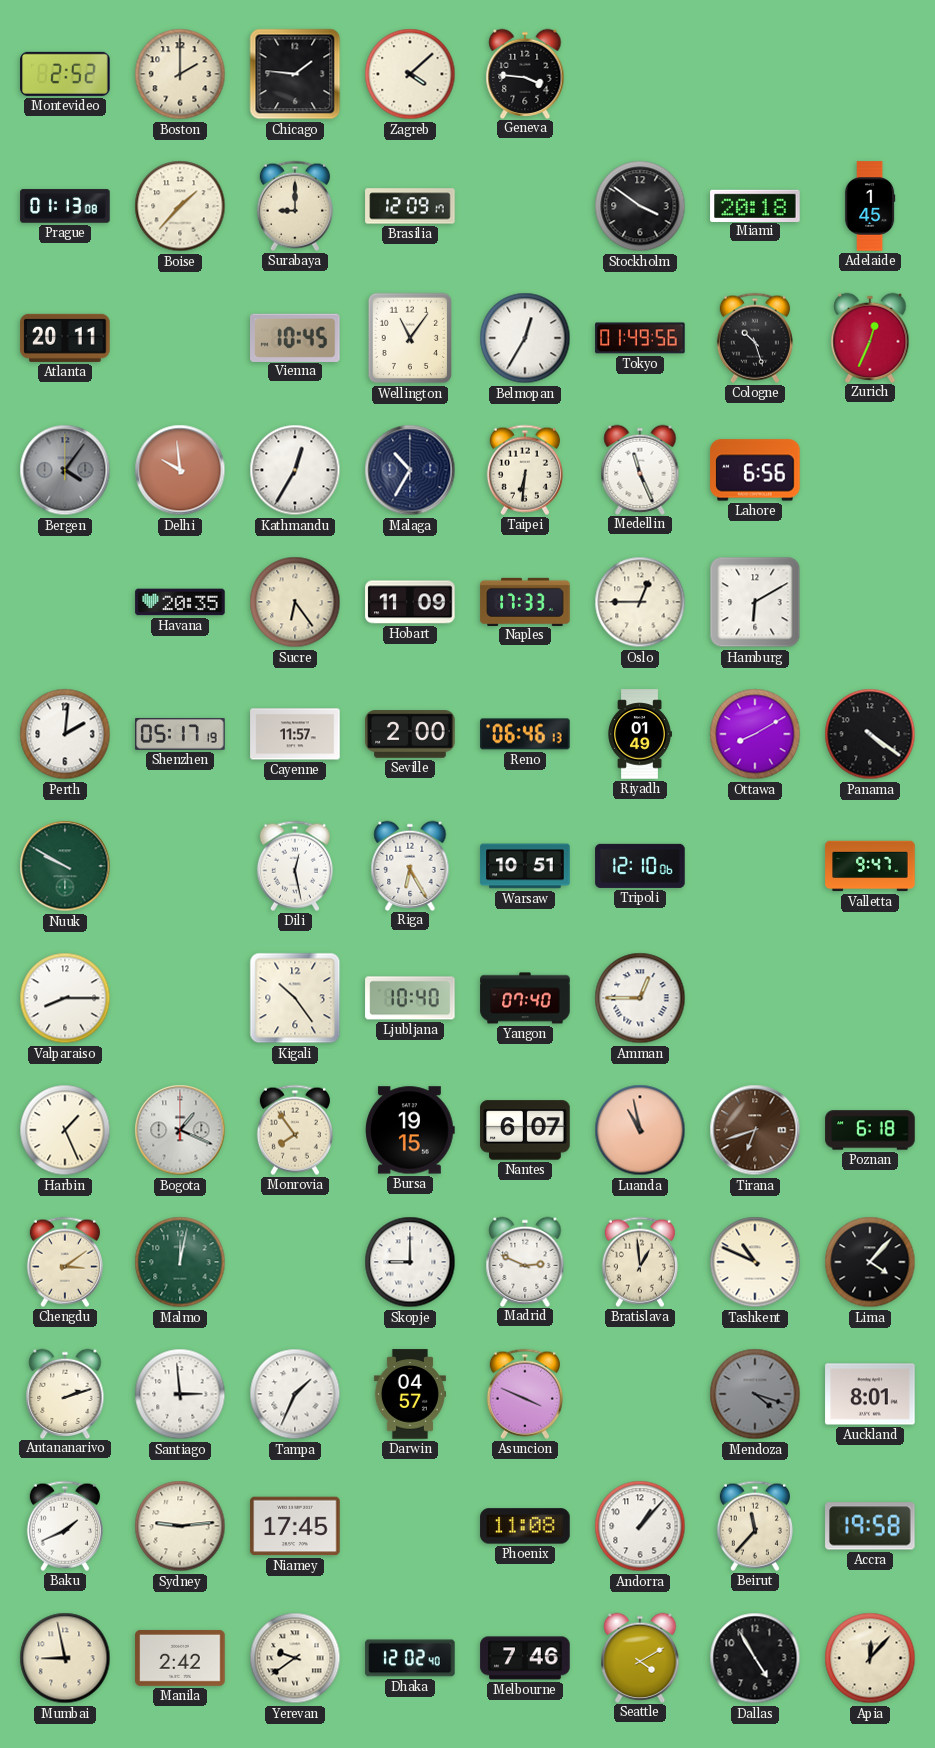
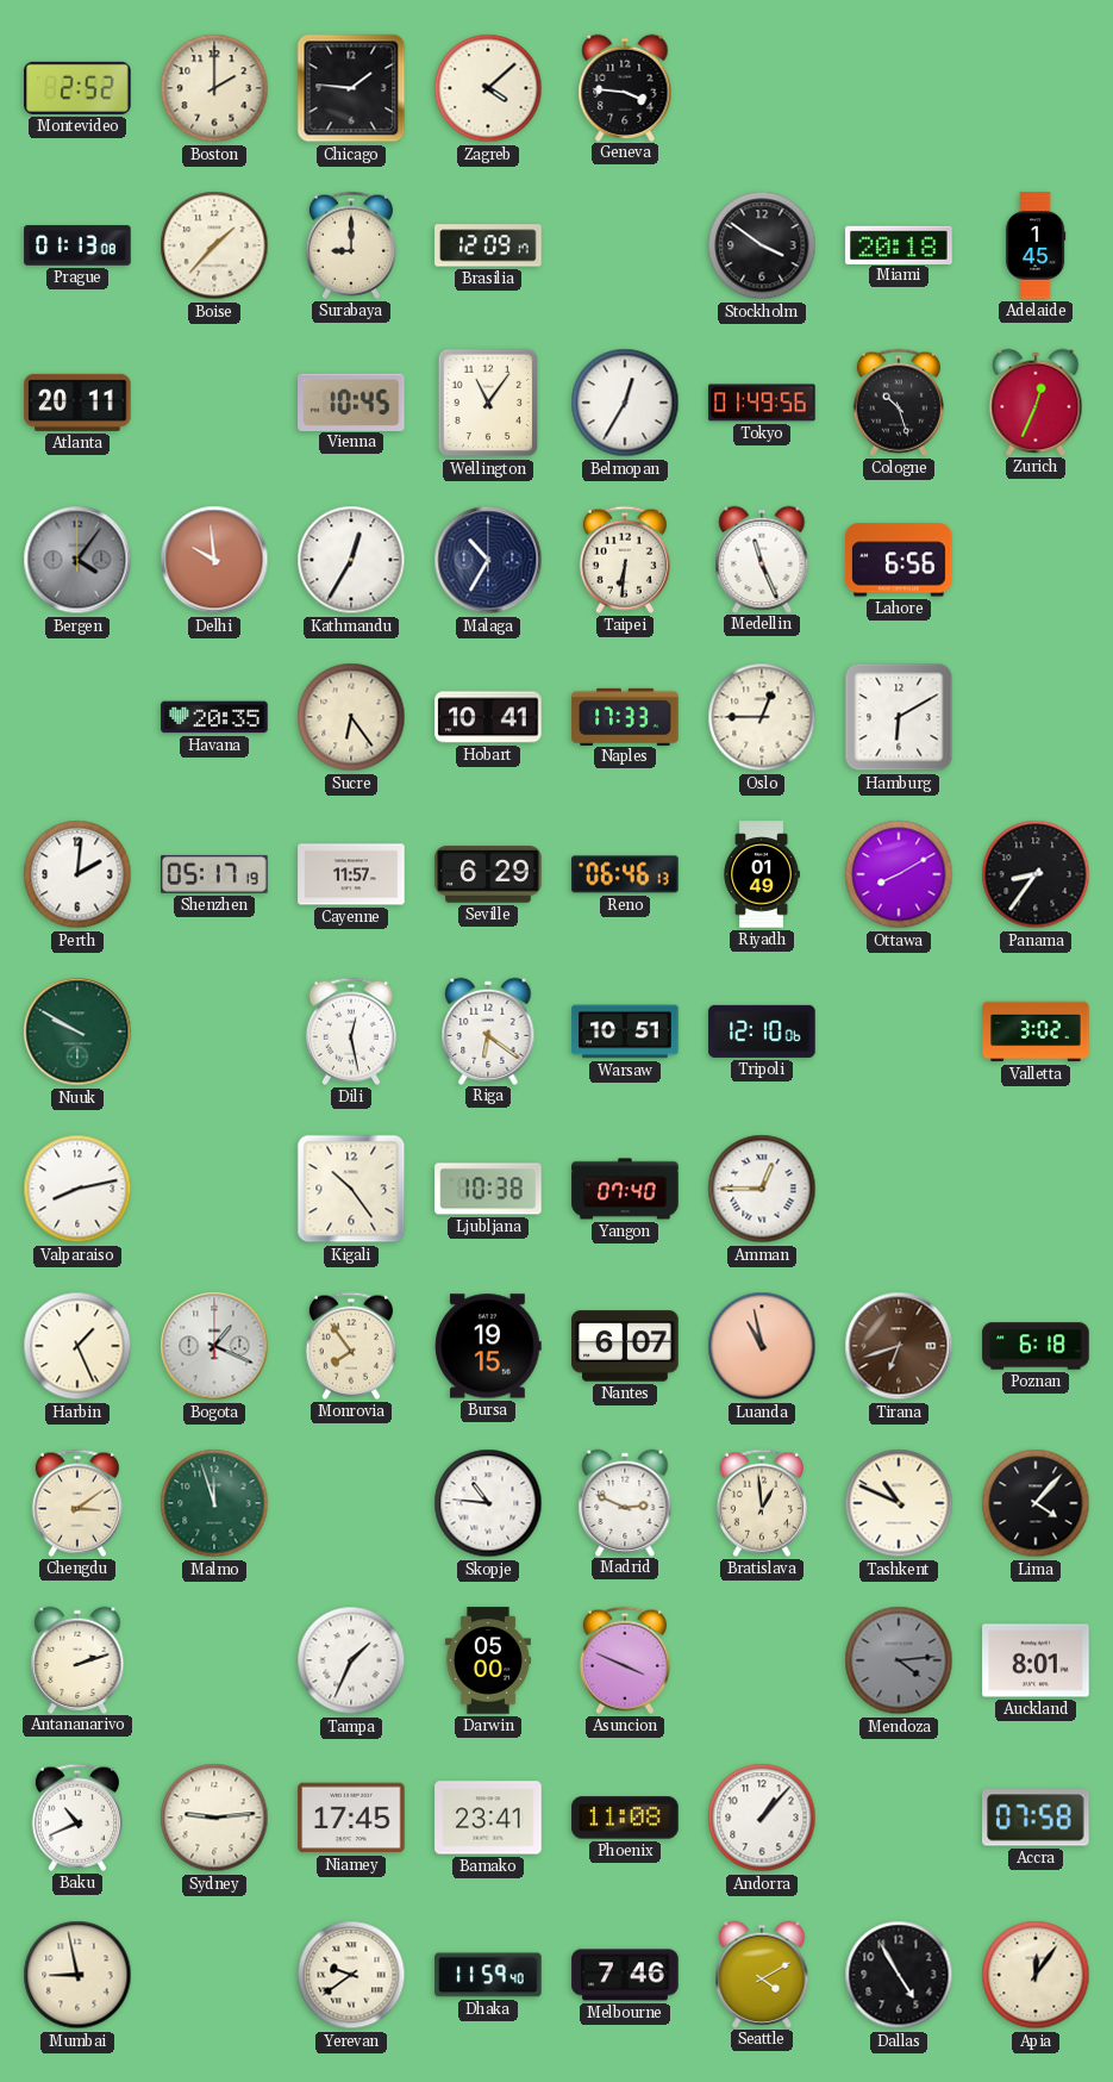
Hobart: 11:09 -> 10:41
Seville: 2:00 -> 6:29
Panama: 4:21 -> 8:36
Riga: 6:25 -> 6:21
Valletta: 9:47 -> 3:02
Valparaiso: 8:15 -> 8:13
Ljubljana: 10:40 -> 10:38
Malmo: 12:02 -> 11:57
Skopje: 9:00 -> 10:46
Santiago: 2:59 -> none
Darwin: 04:57 -> 05:00
Mendoza: 4:18 -> 4:14
Baku: 1:41 -> 10:41
Bamako: none -> 23:41
Beirut: 11:37 -> none
Accra: 19:58 -> 07:58
Manila: 2:42 -> none
Dhaka: 12:02 -> 11:59
Apia: 12:07 -> 12:06
